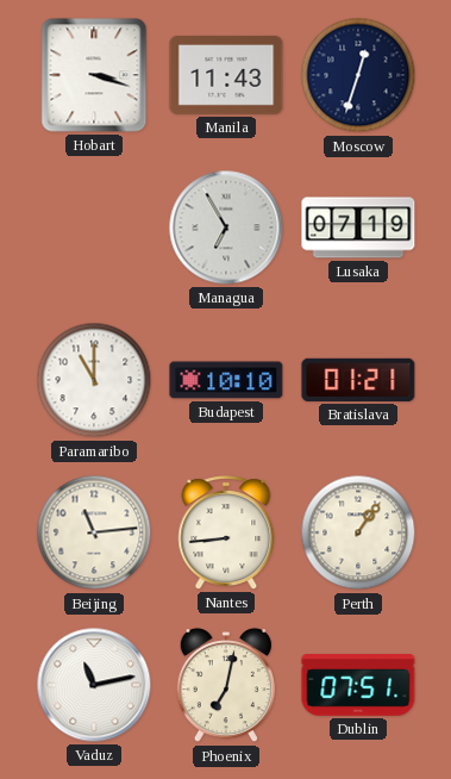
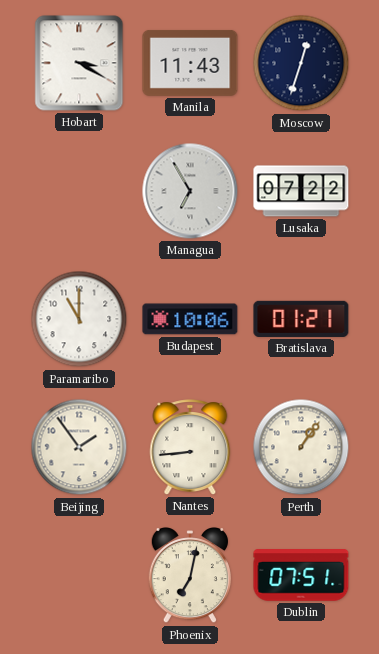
Hobart: 3:18 -> 3:20
Lusaka: 07:19 -> 07:22
Budapest: 10:10 -> 10:06
Beijing: 11:14 -> 1:54
Vaduz: 11:13 -> none
